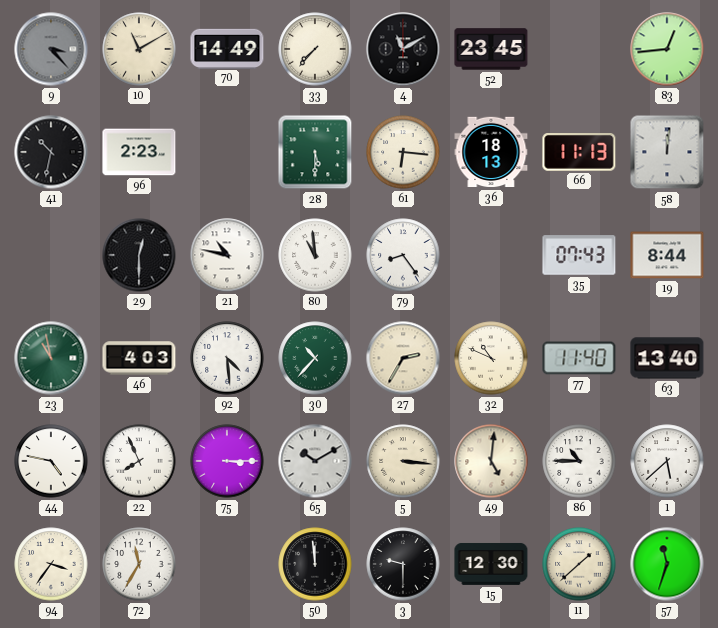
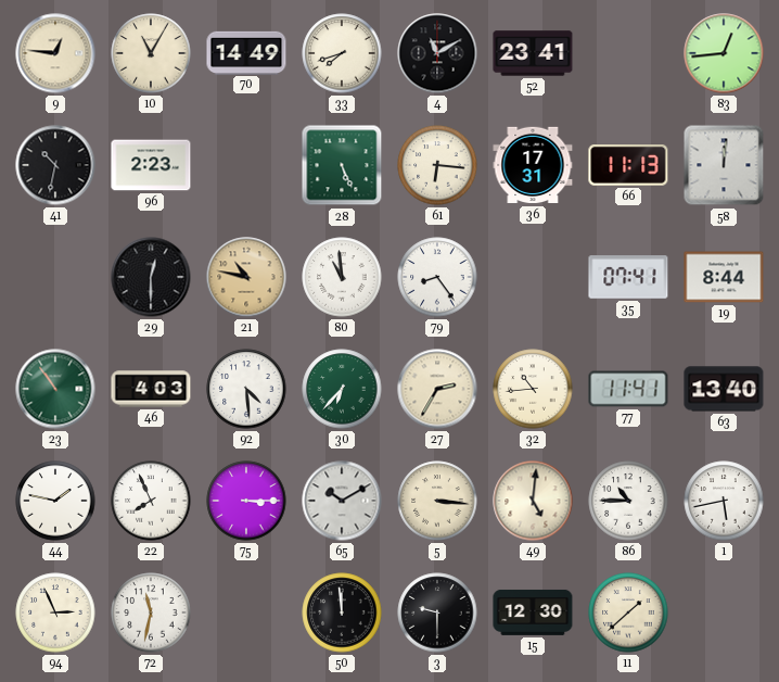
9: 3:23 -> 12:46
9 dial: grey -> cream
10: 11:10 -> 11:05
33: 7:37 -> 7:42
52: 23:45 -> 23:41
28: 5:30 -> 5:26
36: 18:13 -> 17:31
21 dial: white -> champagne
35: 07:43 -> 07:41
23: 10:58 -> 10:54
30: 10:37 -> 6:37
32: 10:49 -> 10:44
77: 11:40 -> 11:41
44: 4:47 -> 1:47
1: 5:38 -> 5:43
94: 3:36 -> 2:56
72: 11:35 -> 11:32
57: 11:33 -> none
